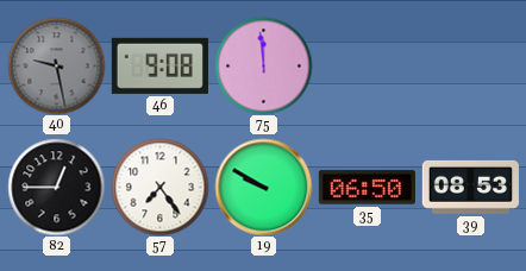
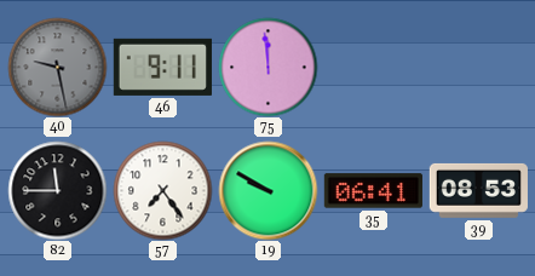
46: 9:08 -> 9:11
82: 12:45 -> 11:45
35: 06:50 -> 06:41
